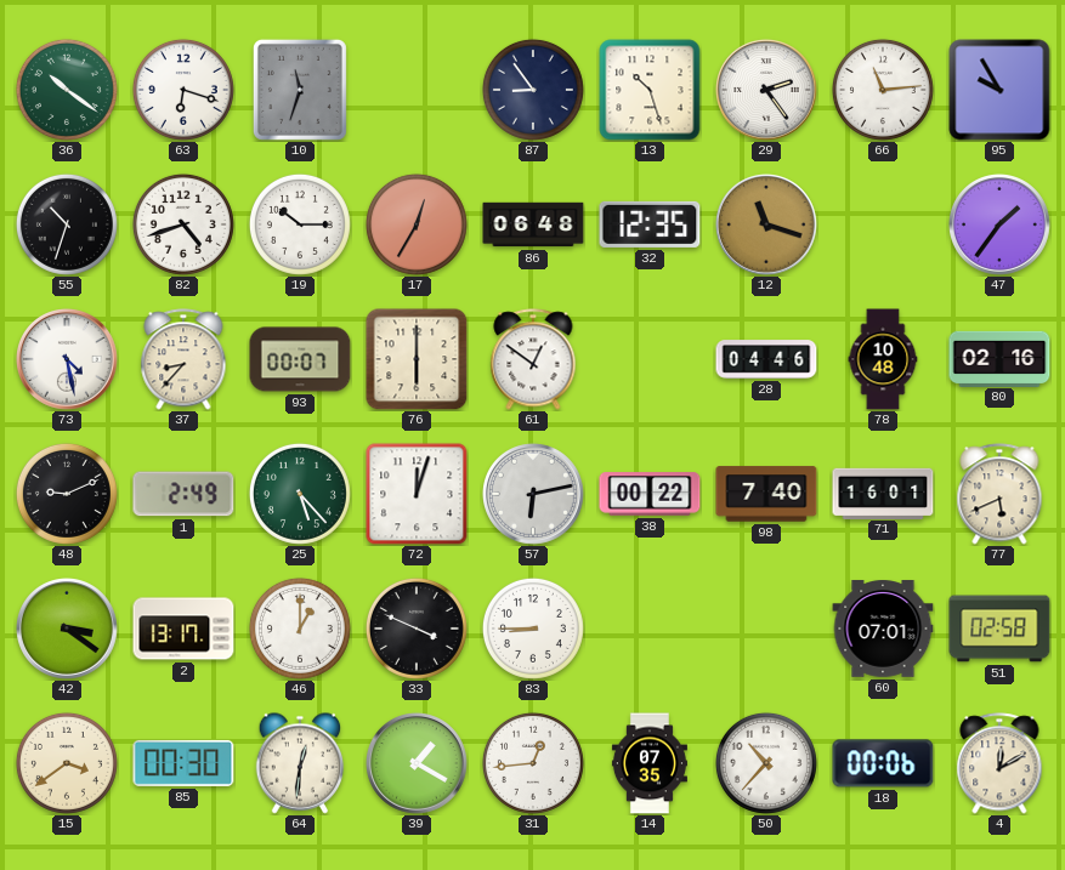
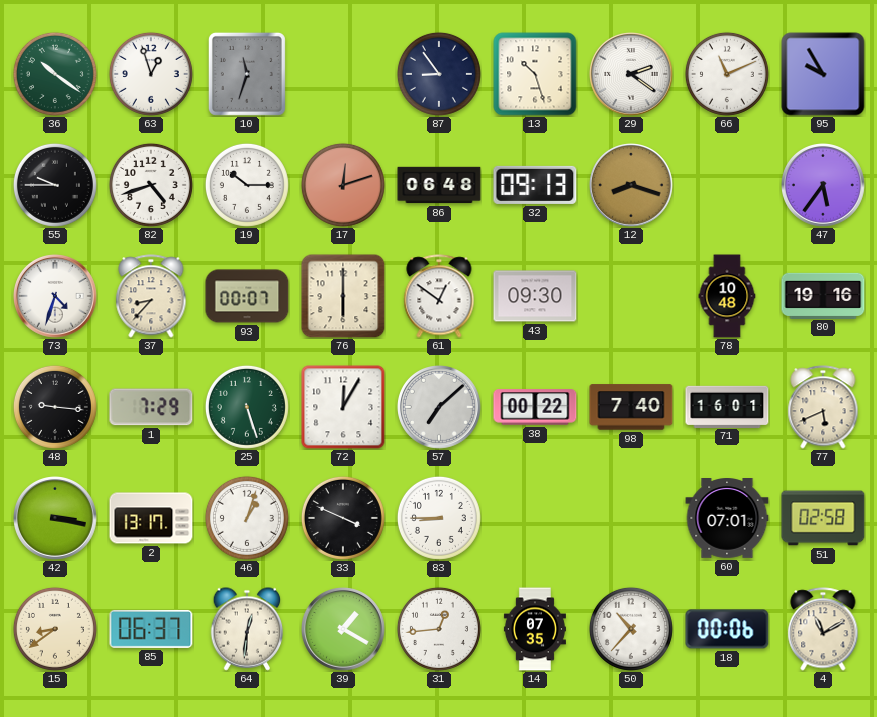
63: 6:18 -> 12:57
29: 2:24 -> 2:21
66: 11:14 -> 11:11
55: 10:33 -> 9:45
17: 12:35 -> 12:12
32: 12:35 -> 09:13
12: 11:18 -> 8:18
47: 1:36 -> 5:36
73: 4:28 -> 4:33
43: none -> 09:30
28: 04:46 -> none
80: 02:16 -> 19:16
48: 9:11 -> 9:16
1: 2:49 -> 7:29
25: 5:23 -> 5:27
72: 12:03 -> 12:05
57: 6:13 -> 7:08
42: 3:21 -> 3:17
46: 1:00 -> 1:03
15: 3:39 -> 8:39
85: 00:30 -> 06:37
4: 12:10 -> 11:10
